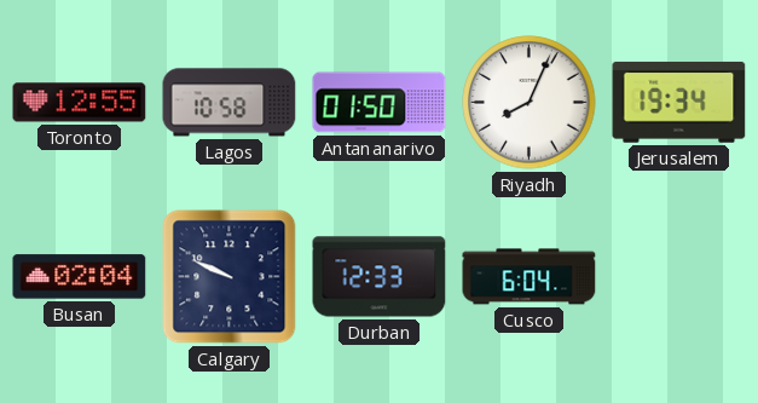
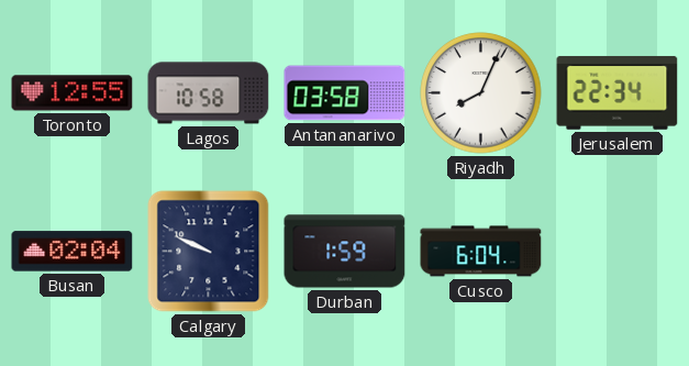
Antananarivo: 01:50 -> 03:58
Jerusalem: 19:34 -> 22:34
Durban: 12:33 -> 1:59
